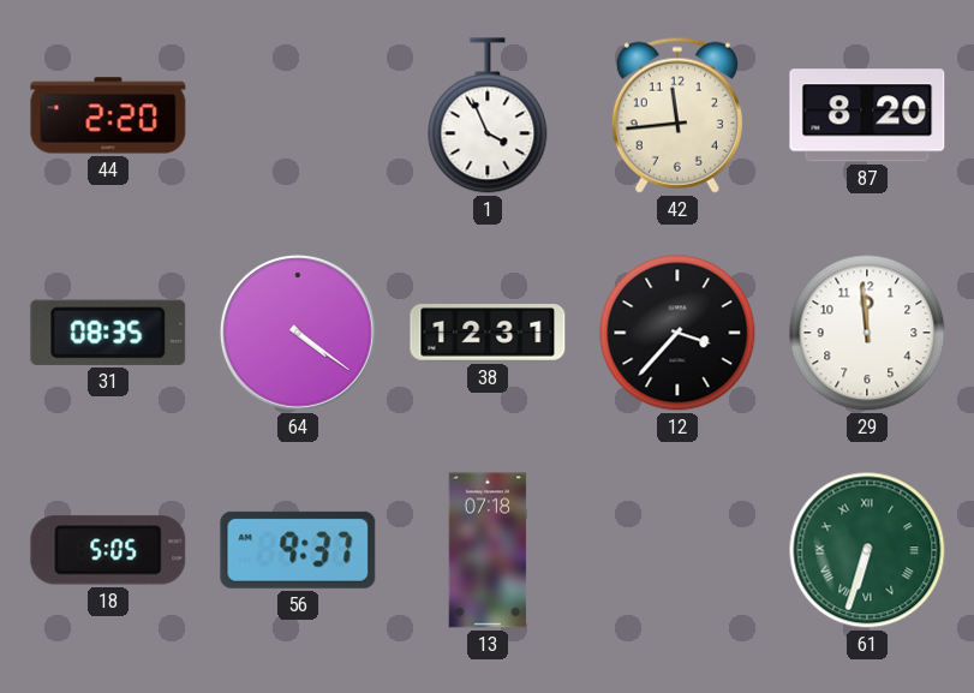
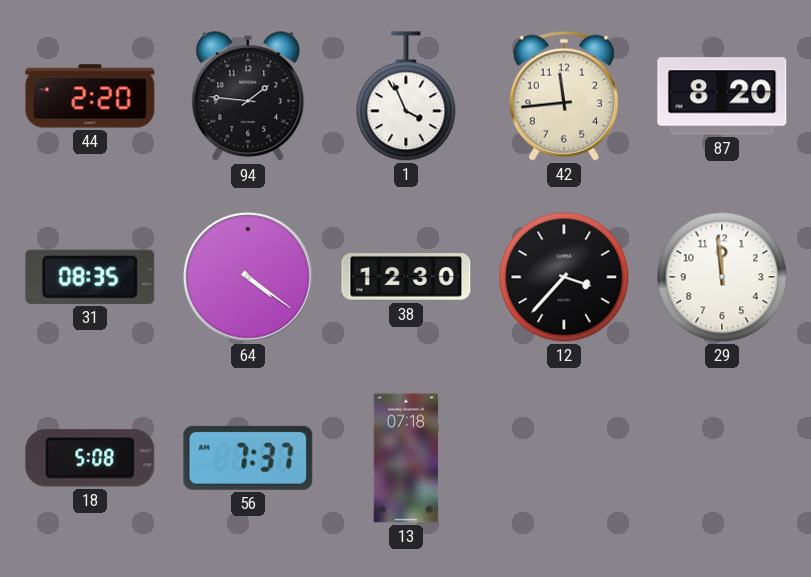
94: none -> 1:46
38: 12:31 -> 12:30
18: 5:05 -> 5:08
56: 9:37 -> 7:37
61: 6:33 -> none
